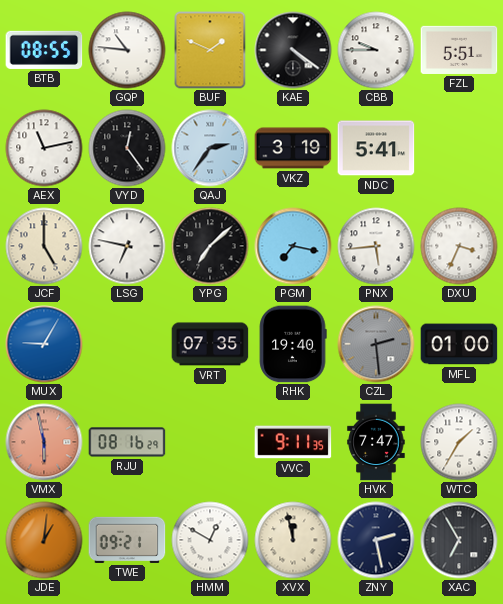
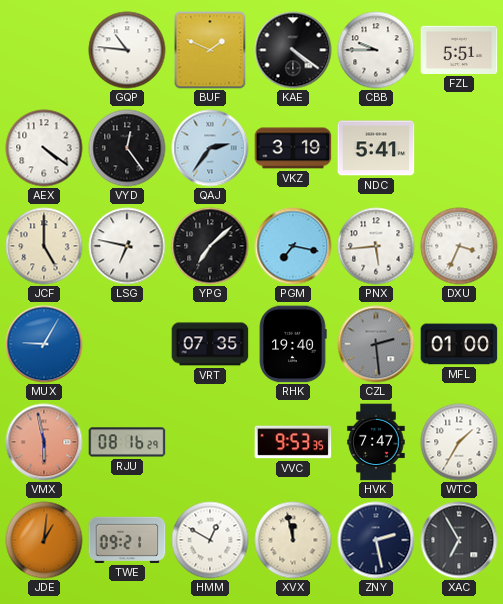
BTB: 08:55 -> none
AEX: 11:13 -> 4:21
VVC: 9:11 -> 9:53
